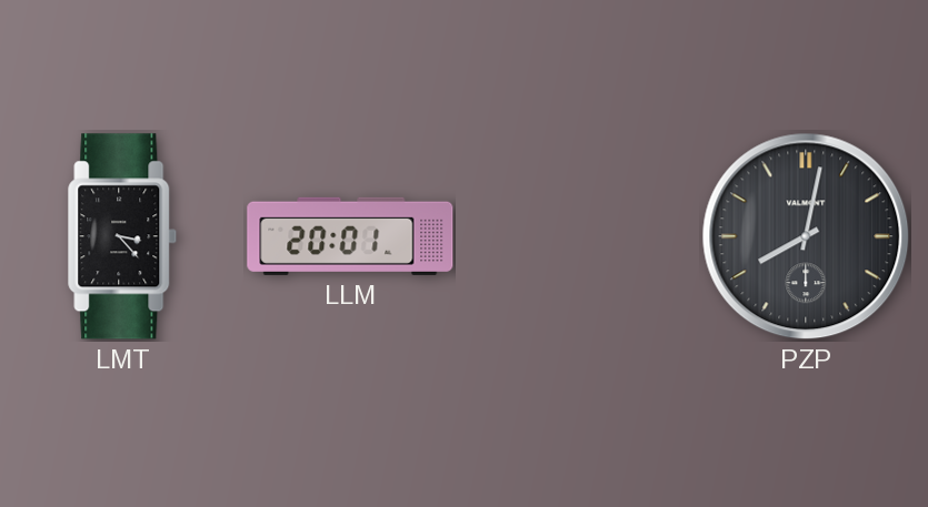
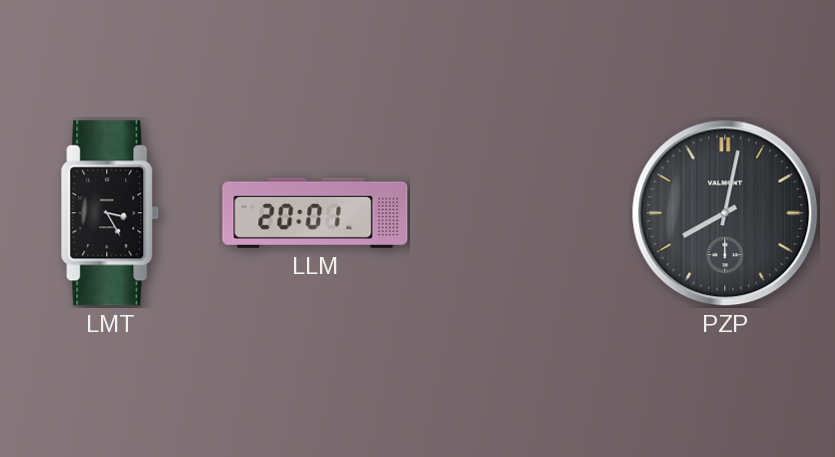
LMT: 3:23 -> 3:25
